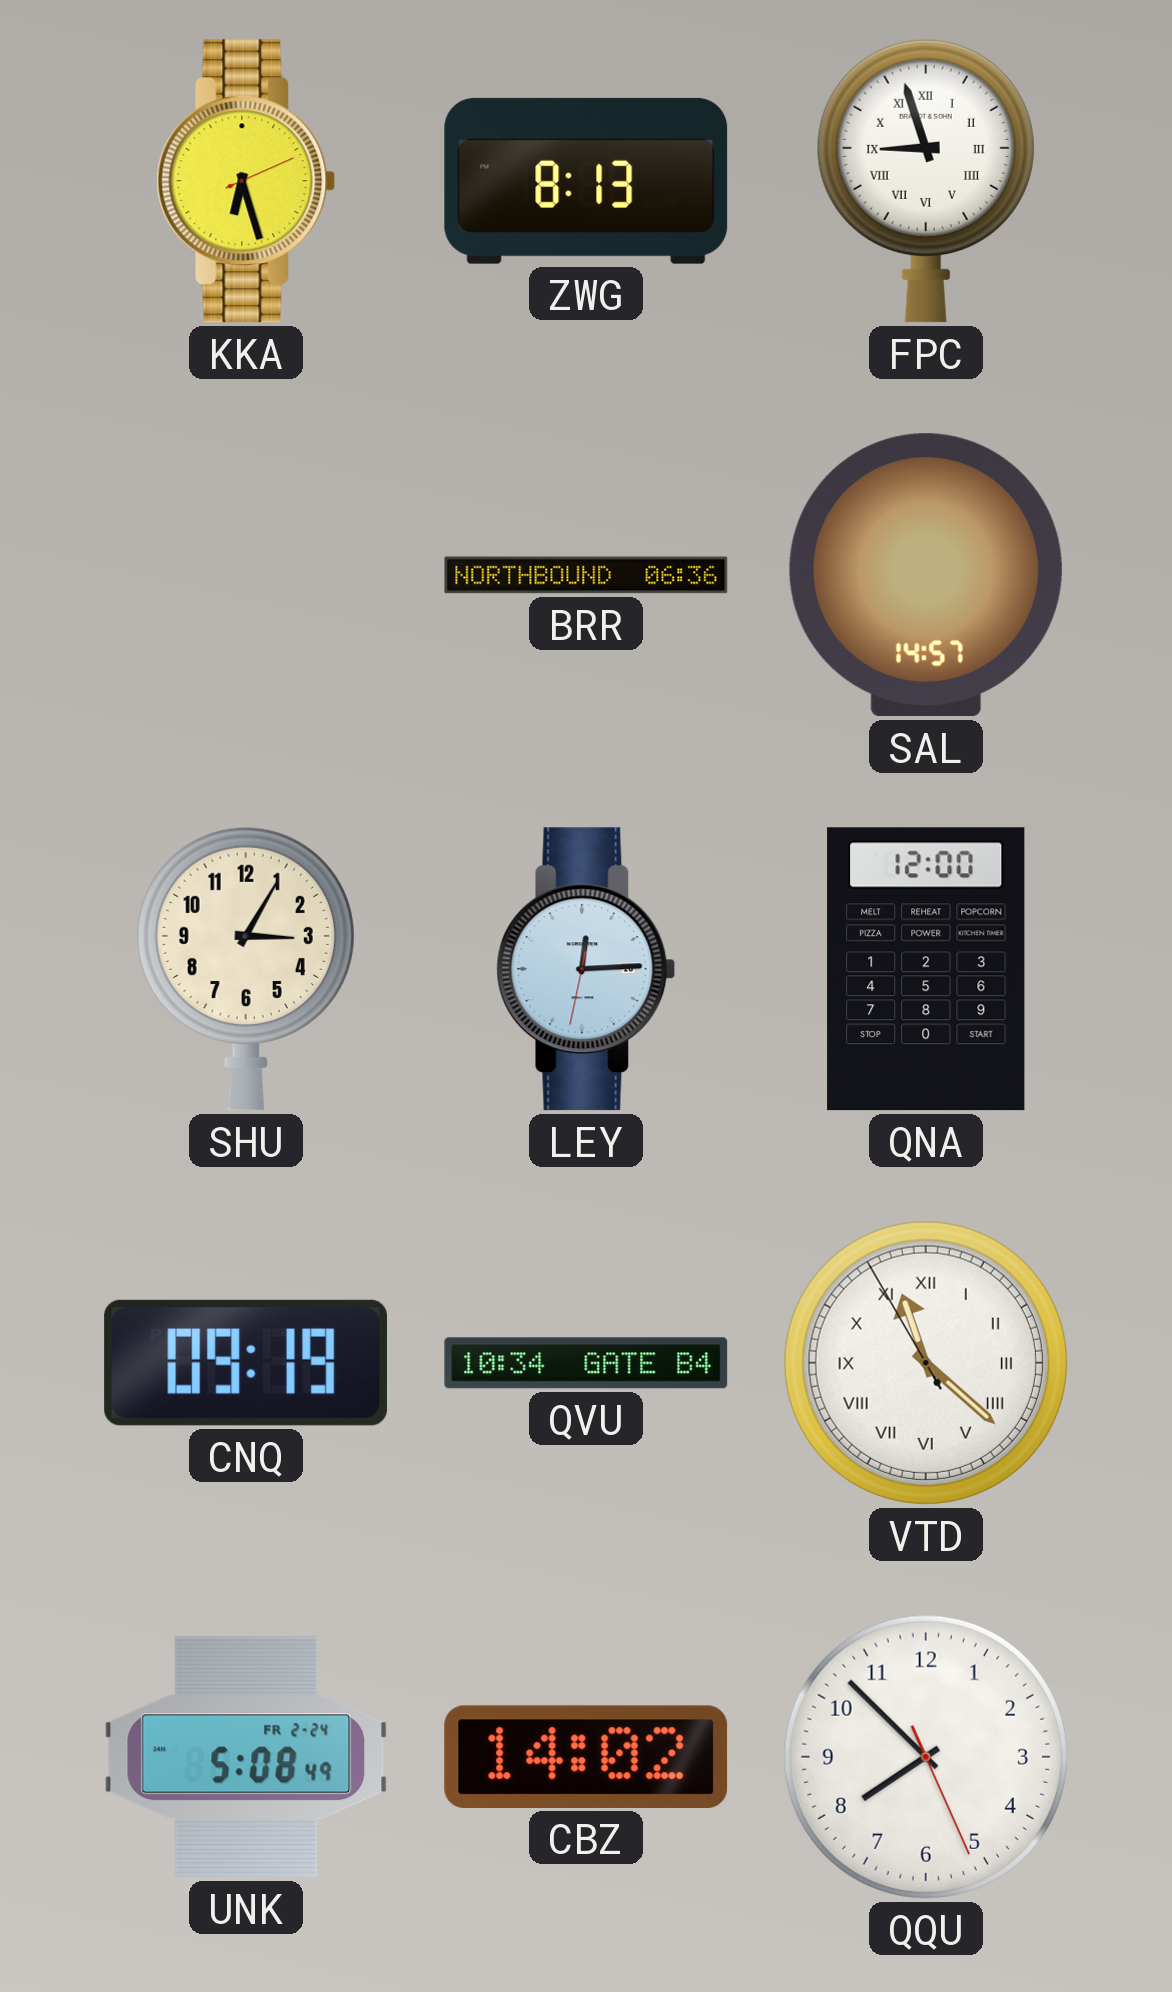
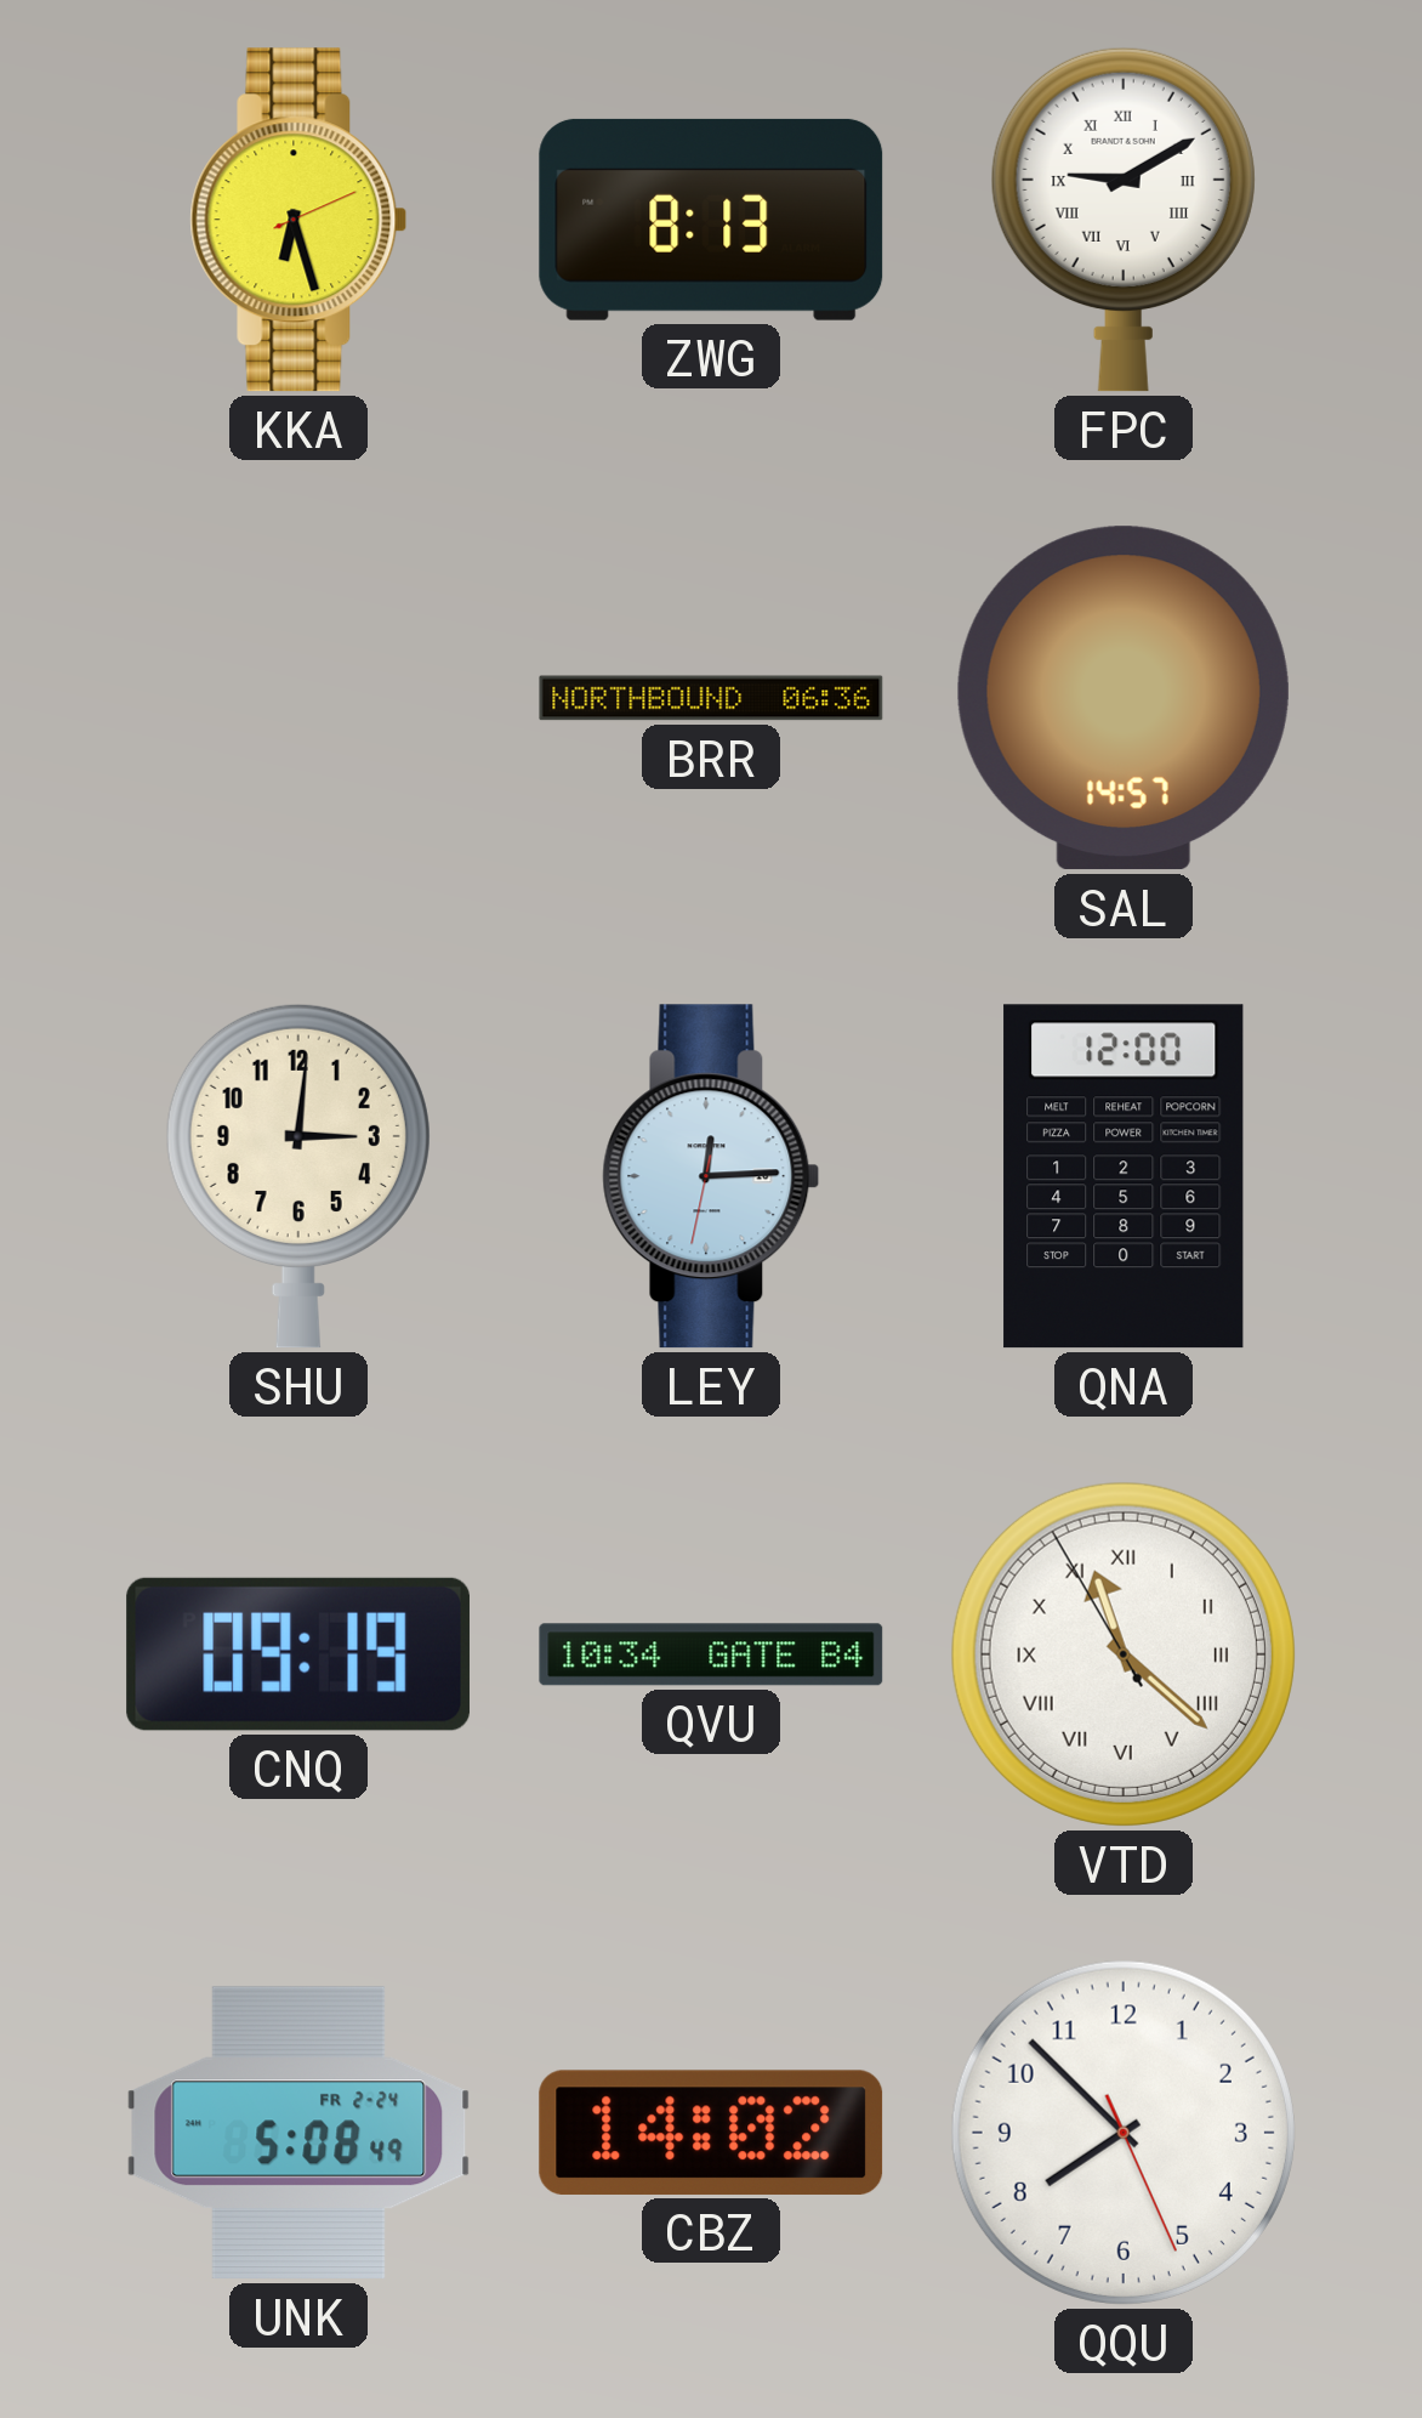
FPC: 8:57 -> 9:10
SHU: 3:05 -> 3:01
